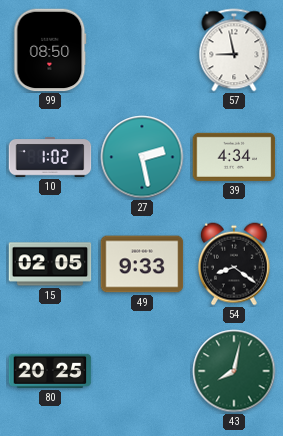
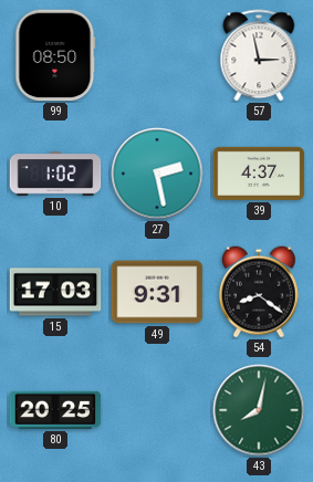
57: 8:58 -> 2:58
39: 4:34 -> 4:37
15: 02:05 -> 17:03
49: 9:33 -> 9:31
